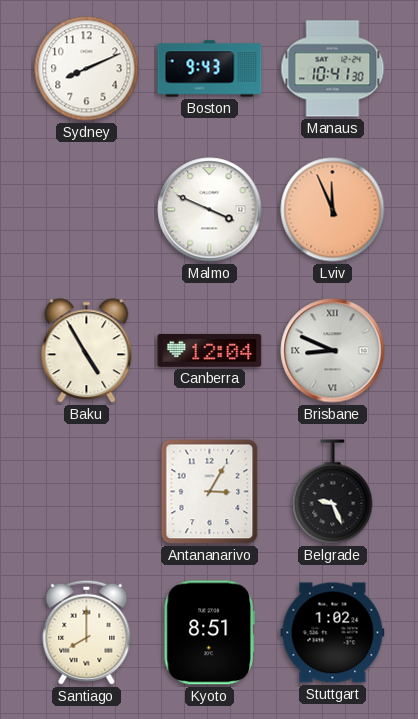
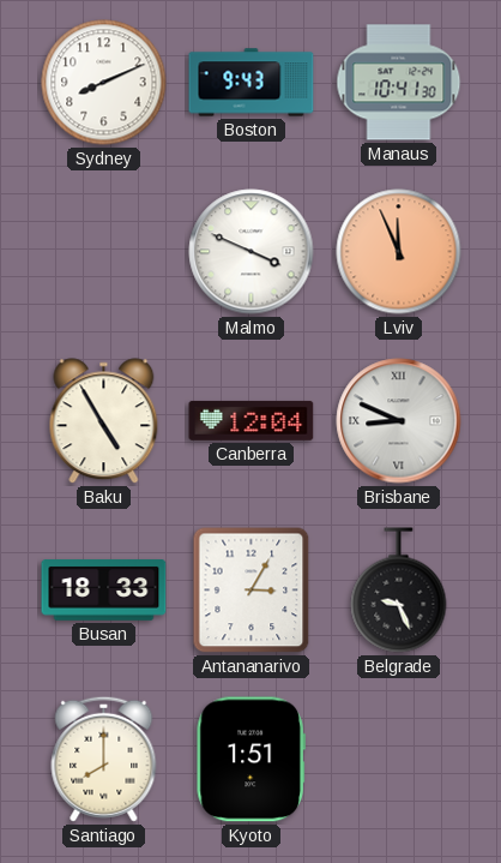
Busan: none -> 18:33
Kyoto: 8:51 -> 1:51
Stuttgart: 1:02 -> none
